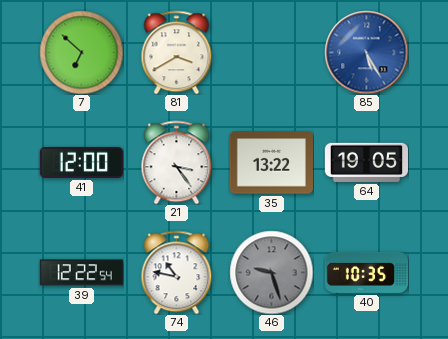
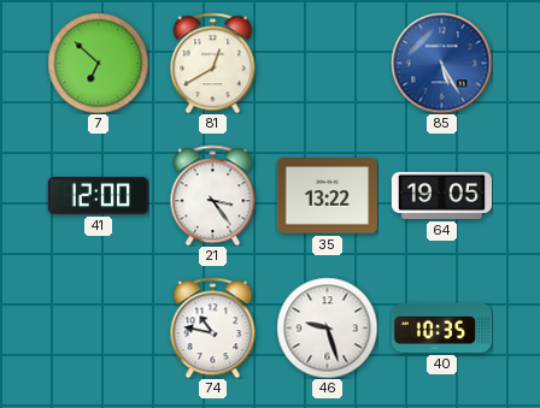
81: 3:40 -> 12:40
39: 12:22 -> none
46 dial: grey -> white
